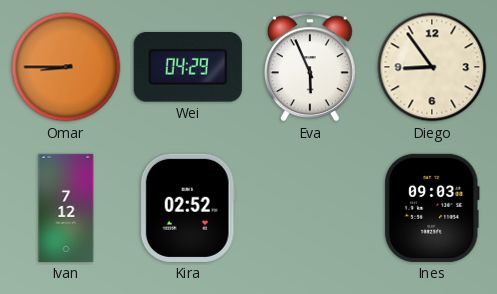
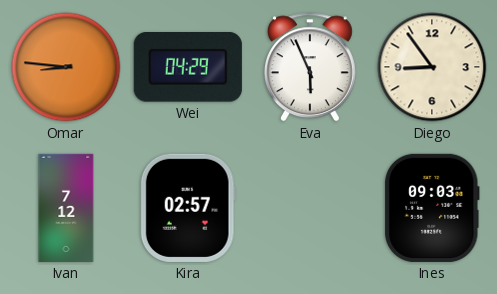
Omar: 8:45 -> 8:46
Kira: 02:52 -> 02:57
